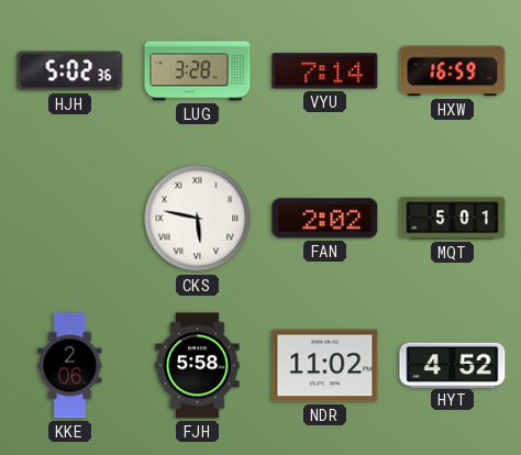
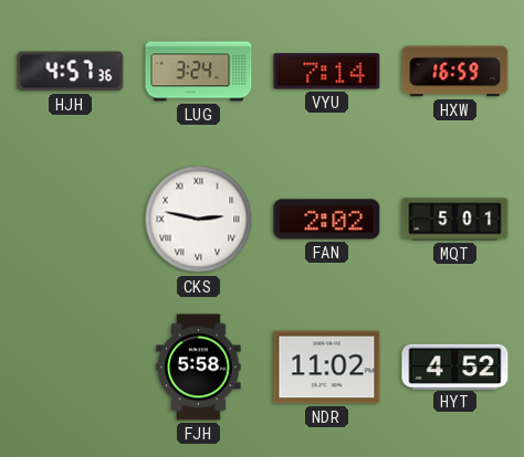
HJH: 5:02 -> 4:57
LUG: 3:28 -> 3:24
CKS: 5:47 -> 2:47
KKE: 2:06 -> none
